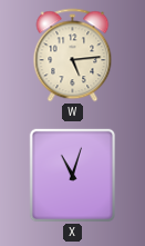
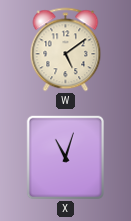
W: 5:14 -> 5:09
